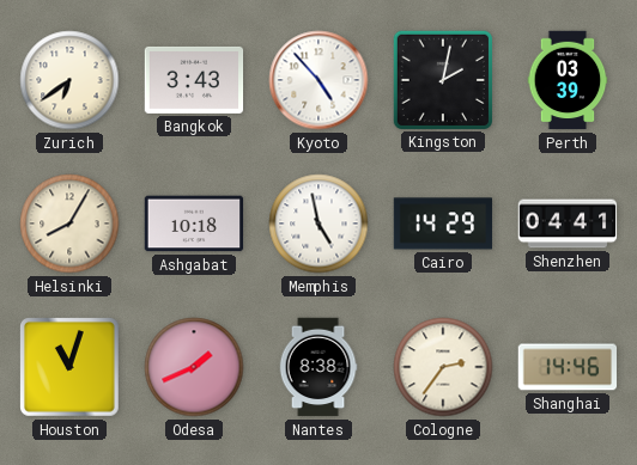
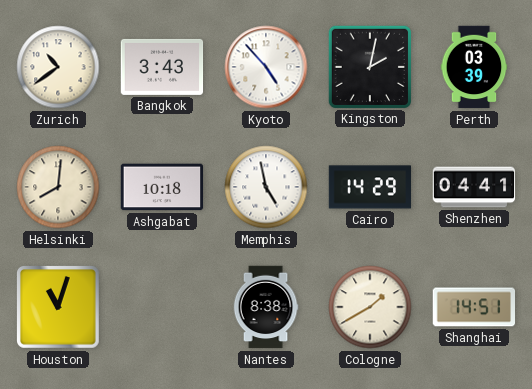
Zurich: 6:39 -> 10:39
Helsinki: 8:05 -> 8:01
Odesa: 1:41 -> none
Cologne: 2:36 -> 1:40
Shanghai: 14:46 -> 14:51
